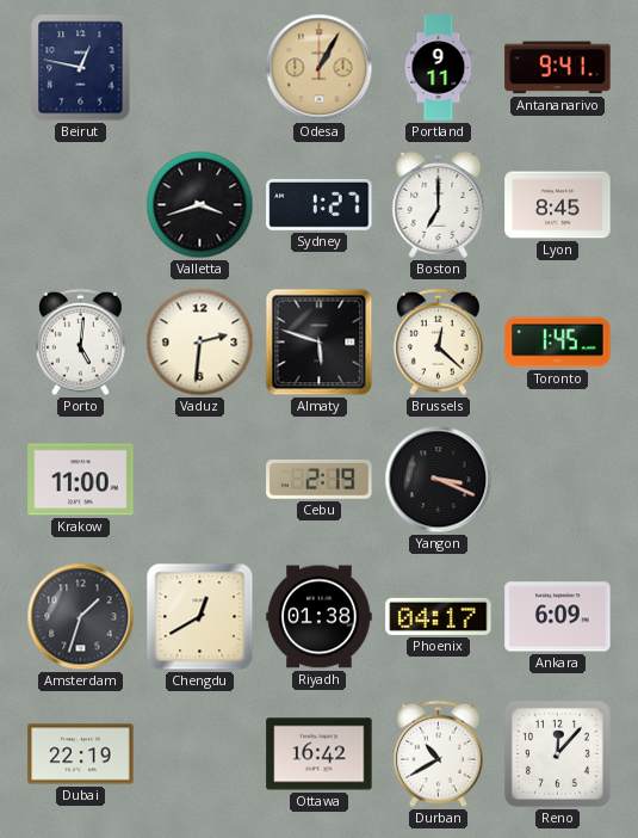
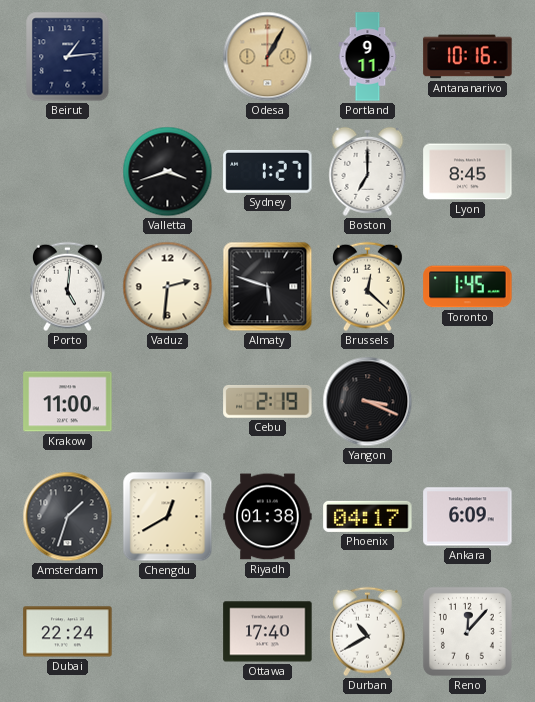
Beirut: 12:47 -> 1:14
Antananarivo: 9:41 -> 10:16
Dubai: 22:19 -> 22:24
Ottawa: 16:42 -> 17:40
